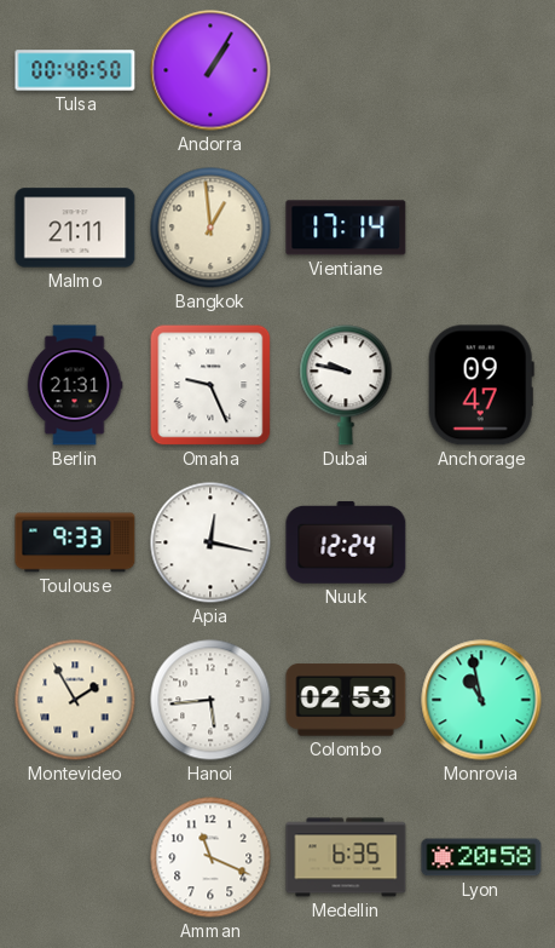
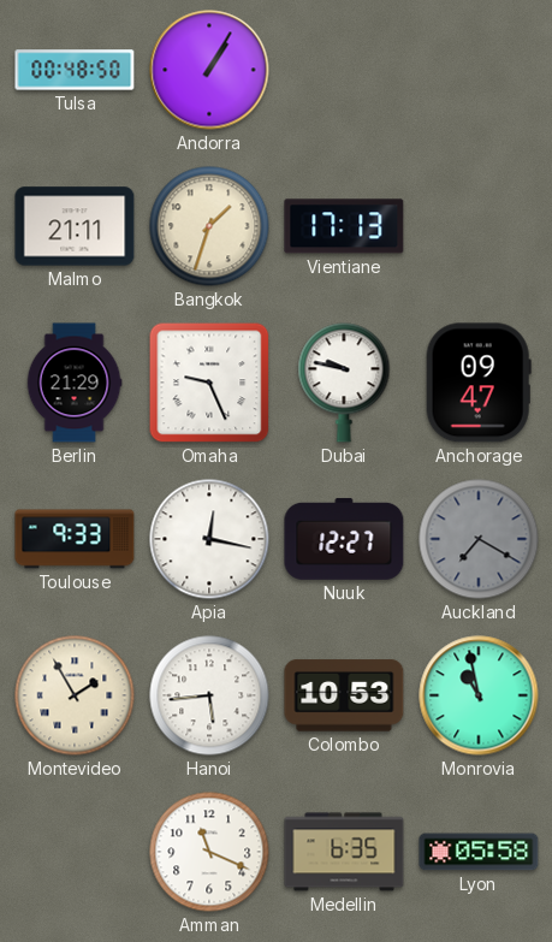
Bangkok: 12:59 -> 1:33
Vientiane: 17:14 -> 17:13
Berlin: 21:31 -> 21:29
Nuuk: 12:24 -> 12:27
Auckland: none -> 7:20
Colombo: 02:53 -> 10:53
Lyon: 20:58 -> 05:58
